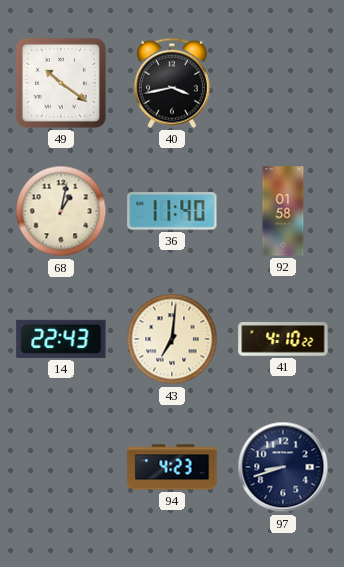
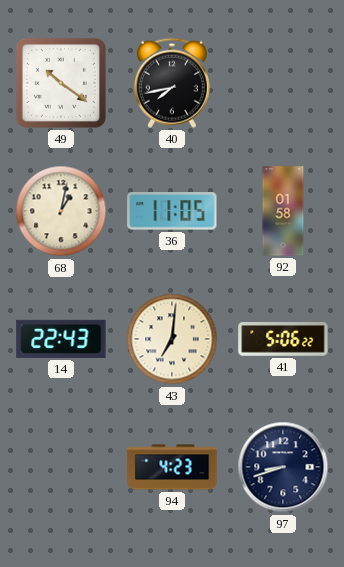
40: 3:43 -> 7:43
36: 11:40 -> 11:05
41: 4:10 -> 5:06
